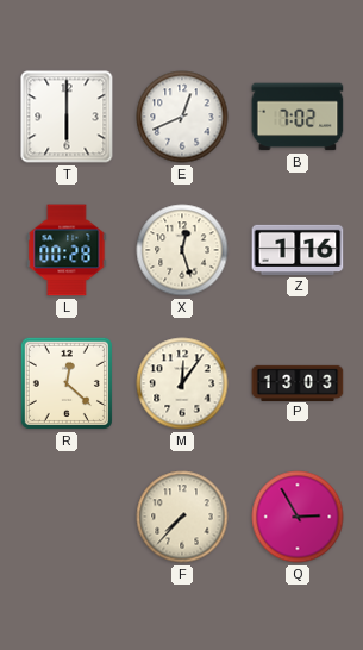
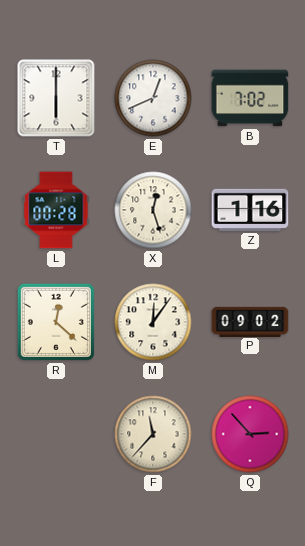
P: 13:03 -> 09:02
F: 7:37 -> 11:37
Q: 2:55 -> 2:53
